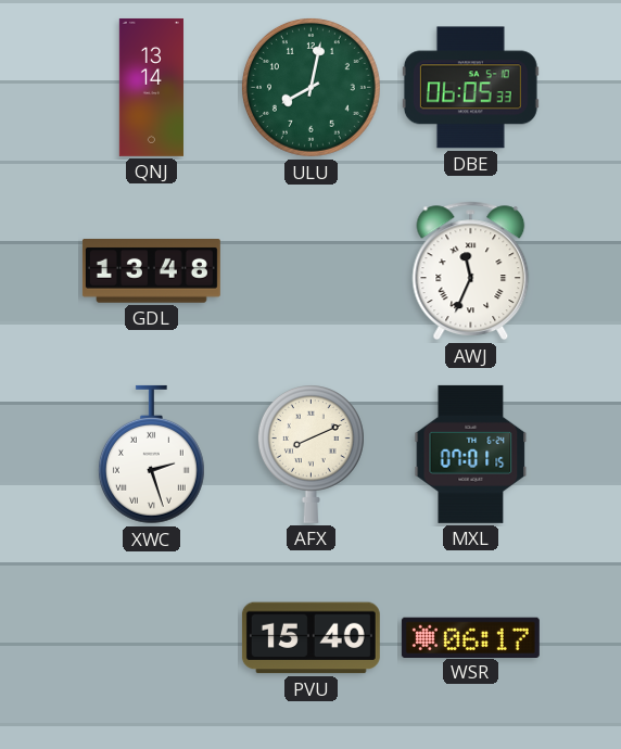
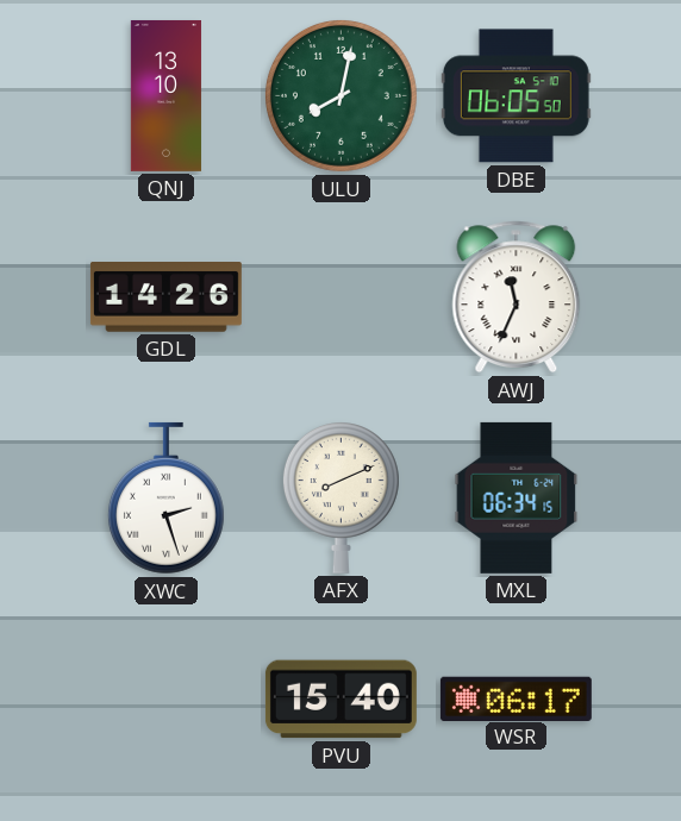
QNJ: 13:14 -> 13:10
DBE: 06:05:33 -> 06:05:50
GDL: 13:48 -> 14:26
MXL: 07:01 -> 06:34
